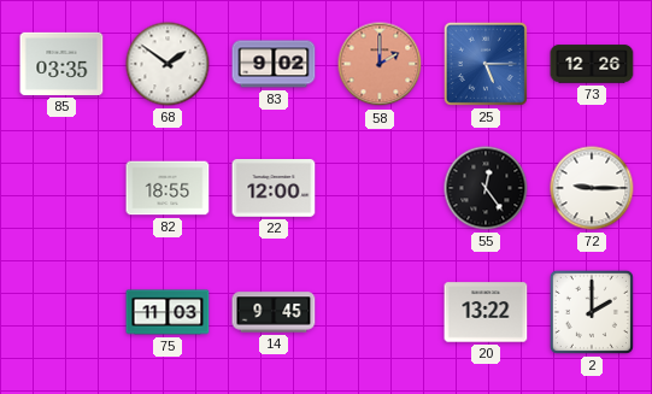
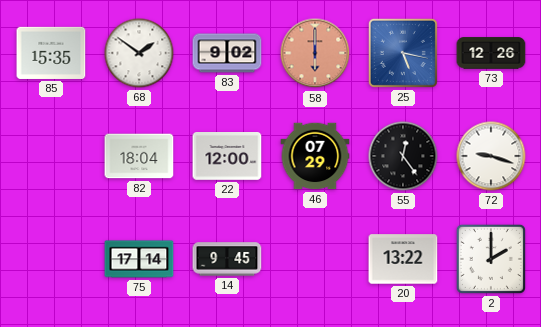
85: 03:35 -> 15:35
58: 2:00 -> 6:00
25: 5:15 -> 5:17
82: 18:55 -> 18:04
46: none -> 07:29
72: 9:15 -> 9:18
75: 11:03 -> 17:14
